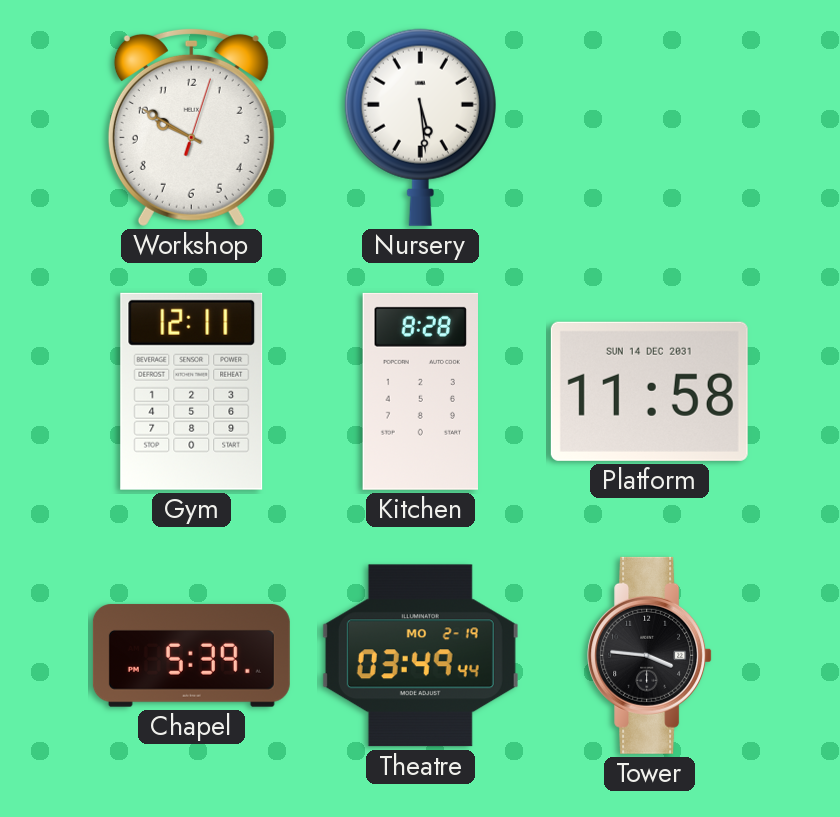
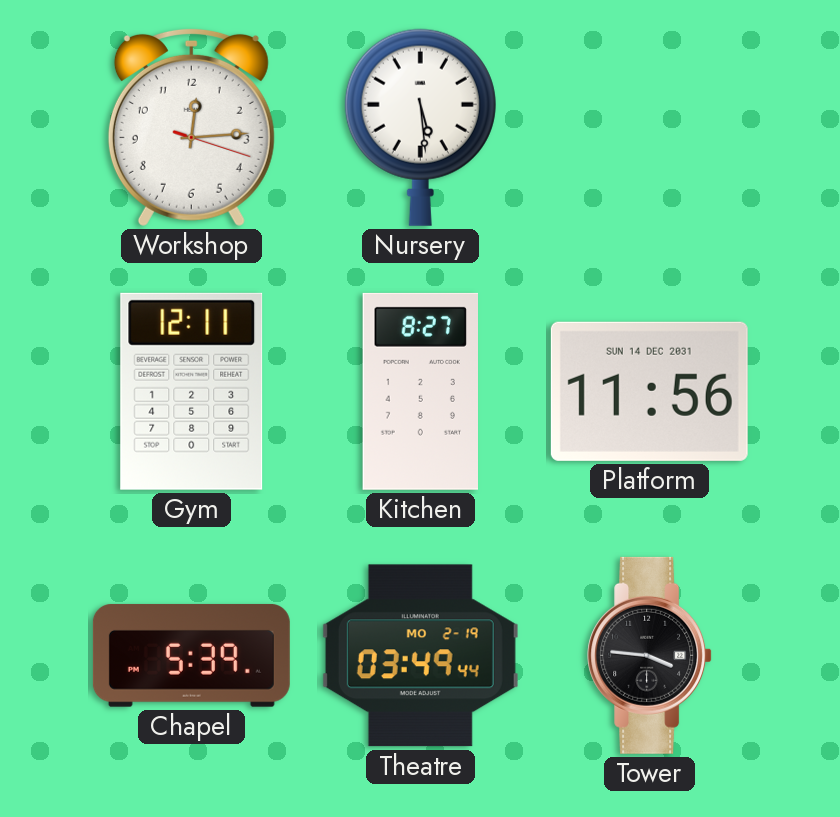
Workshop: 9:50 -> 12:14
Kitchen: 8:28 -> 8:27
Platform: 11:58 -> 11:56
